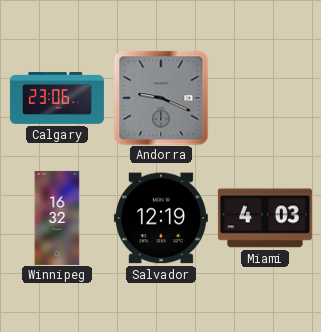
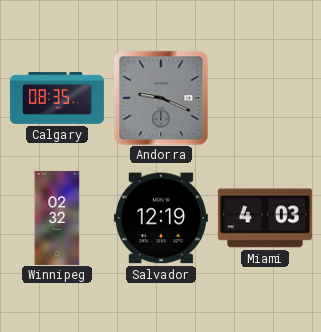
Calgary: 23:06 -> 08:35
Winnipeg: 16:32 -> 02:32
